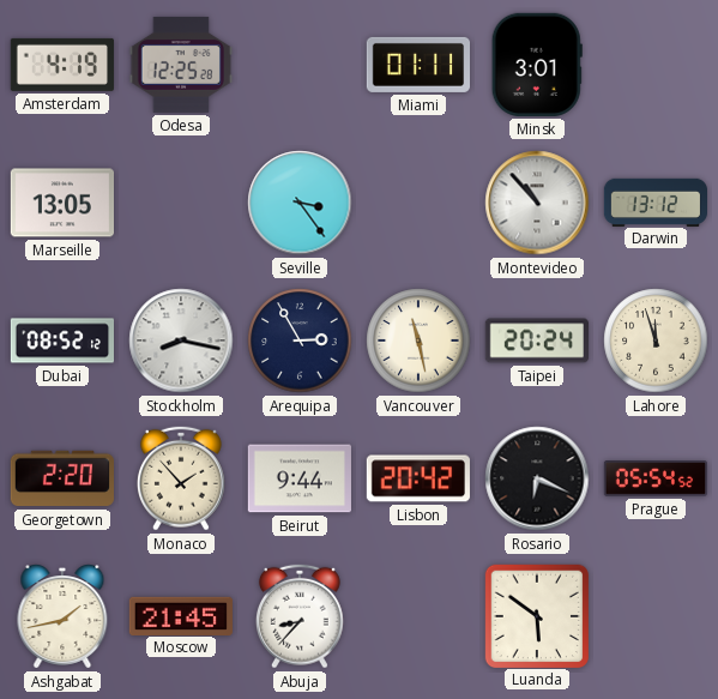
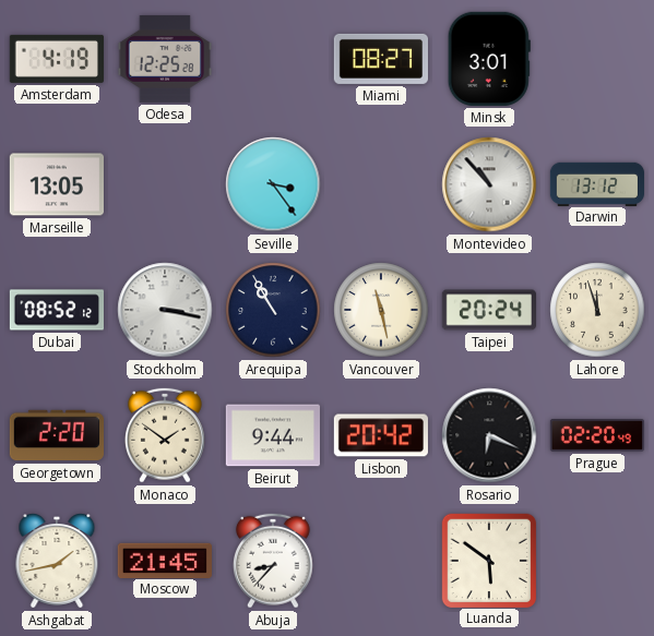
Miami: 01:11 -> 08:27
Stockholm: 8:17 -> 3:17
Arequipa: 2:55 -> 10:55
Monaco: 1:53 -> 1:51
Prague: 05:54 -> 02:20
